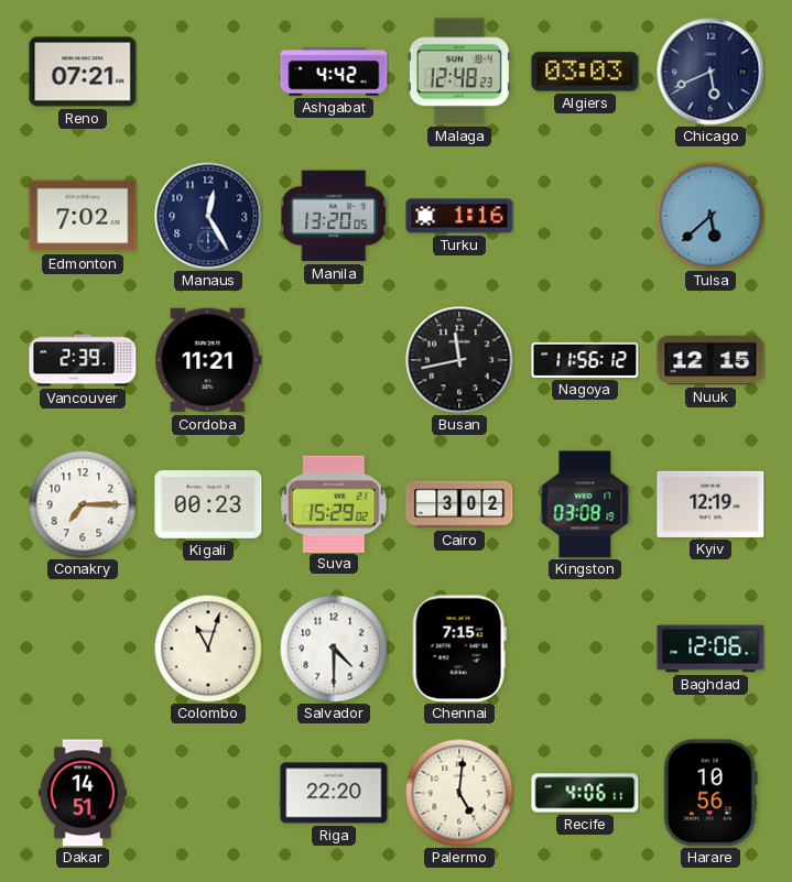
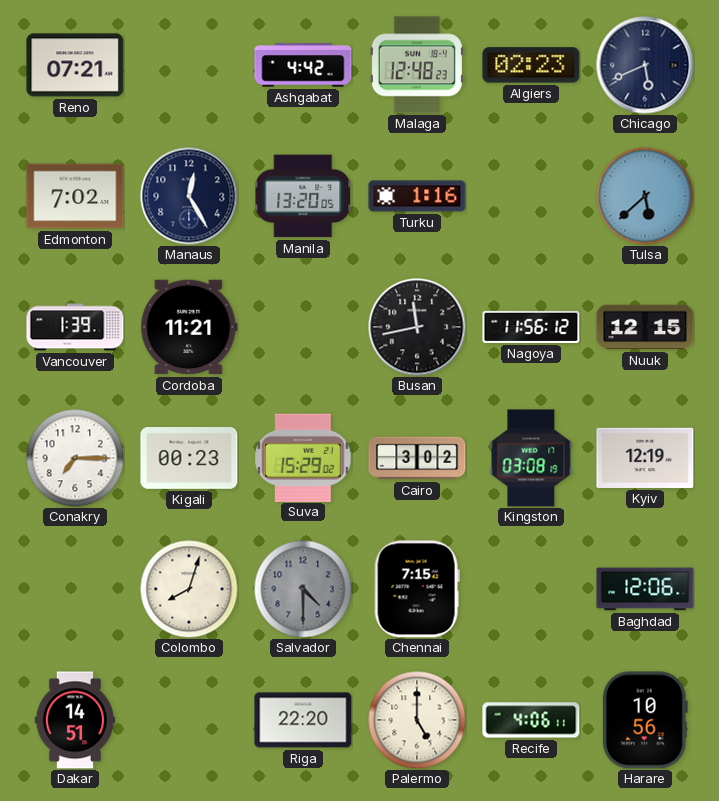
Algiers: 03:03 -> 02:23
Vancouver: 2:39 -> 1:39
Colombo: 11:03 -> 8:03
Salvador dial: white -> grey
Palermo: 5:01 -> 5:00
